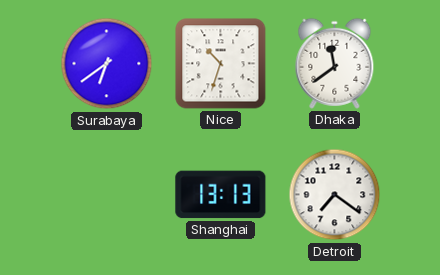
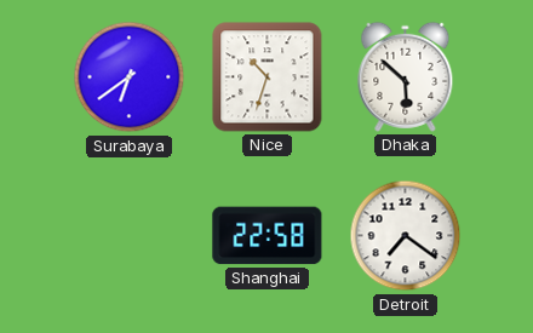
Dhaka: 11:39 -> 5:52
Shanghai: 13:13 -> 22:58
